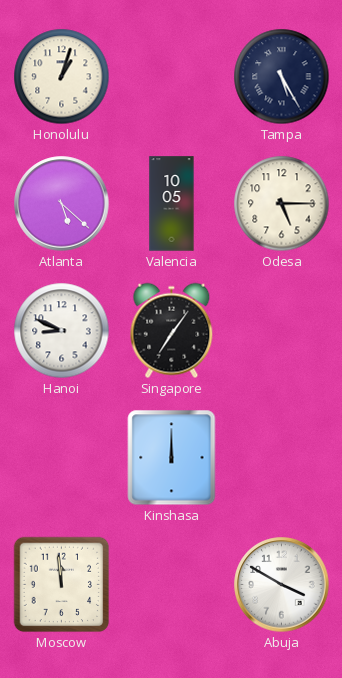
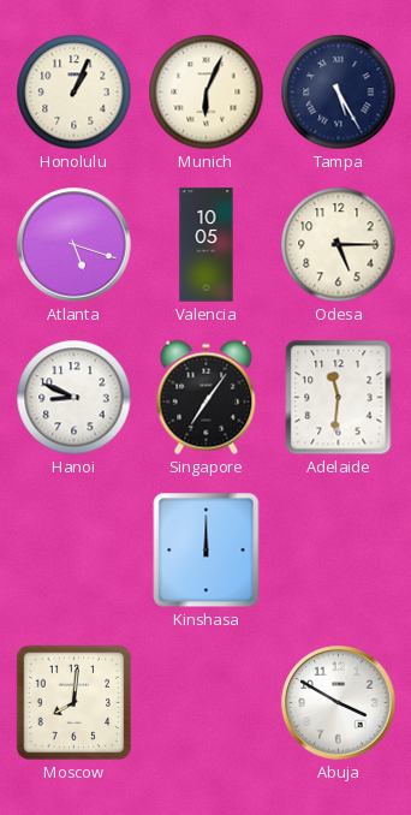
Honolulu: 1:03 -> 1:04
Munich: none -> 6:04
Atlanta: 5:22 -> 5:18
Adelaide: none -> 11:31
Moscow: 11:59 -> 8:01
